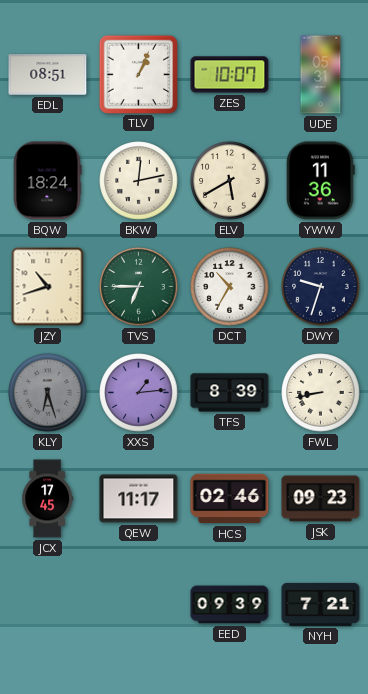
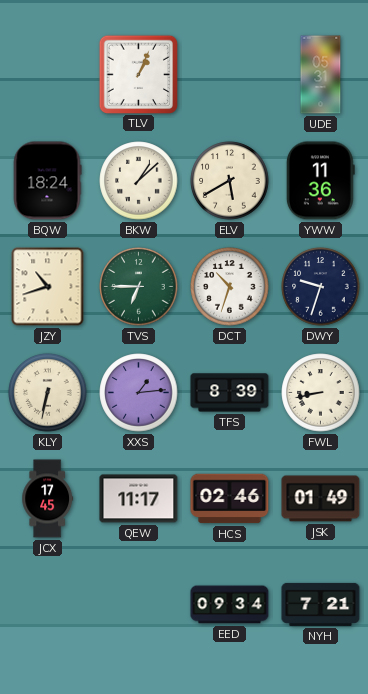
EDL: 08:51 -> none
ZES: 10:07 -> none
BKW: 12:13 -> 1:08
DCT: 10:35 -> 10:33
KLY: 6:27 -> 6:32
KLY dial: grey -> cream
JSK: 09:23 -> 01:49
EED: 09:39 -> 09:34
